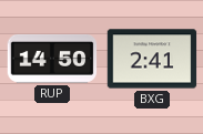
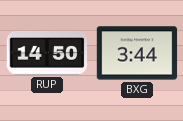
BXG: 2:41 -> 3:44
